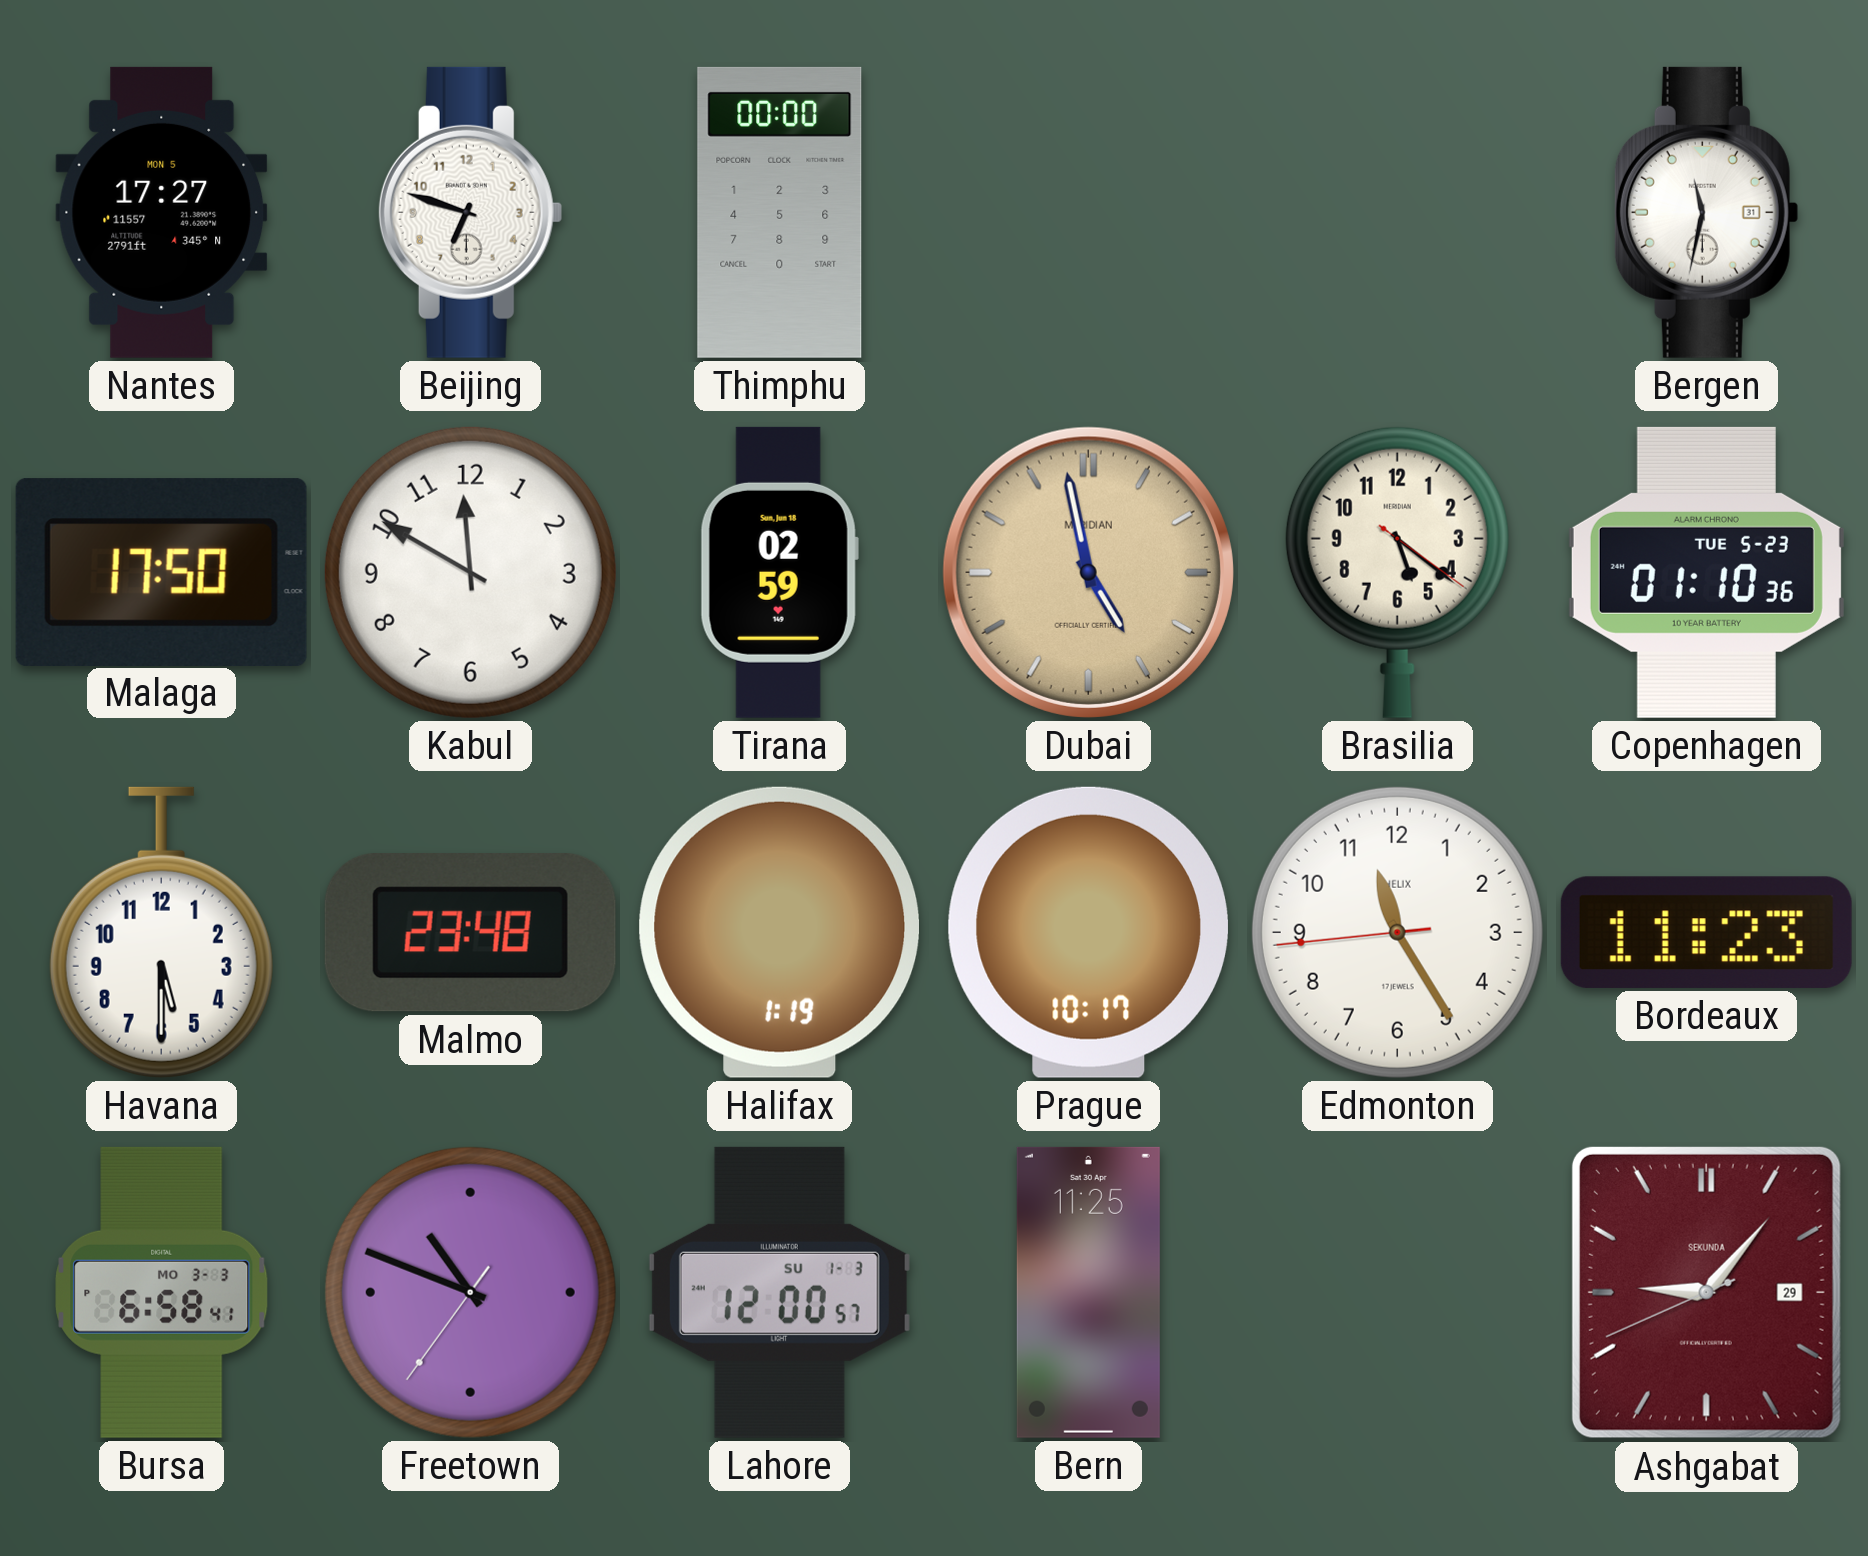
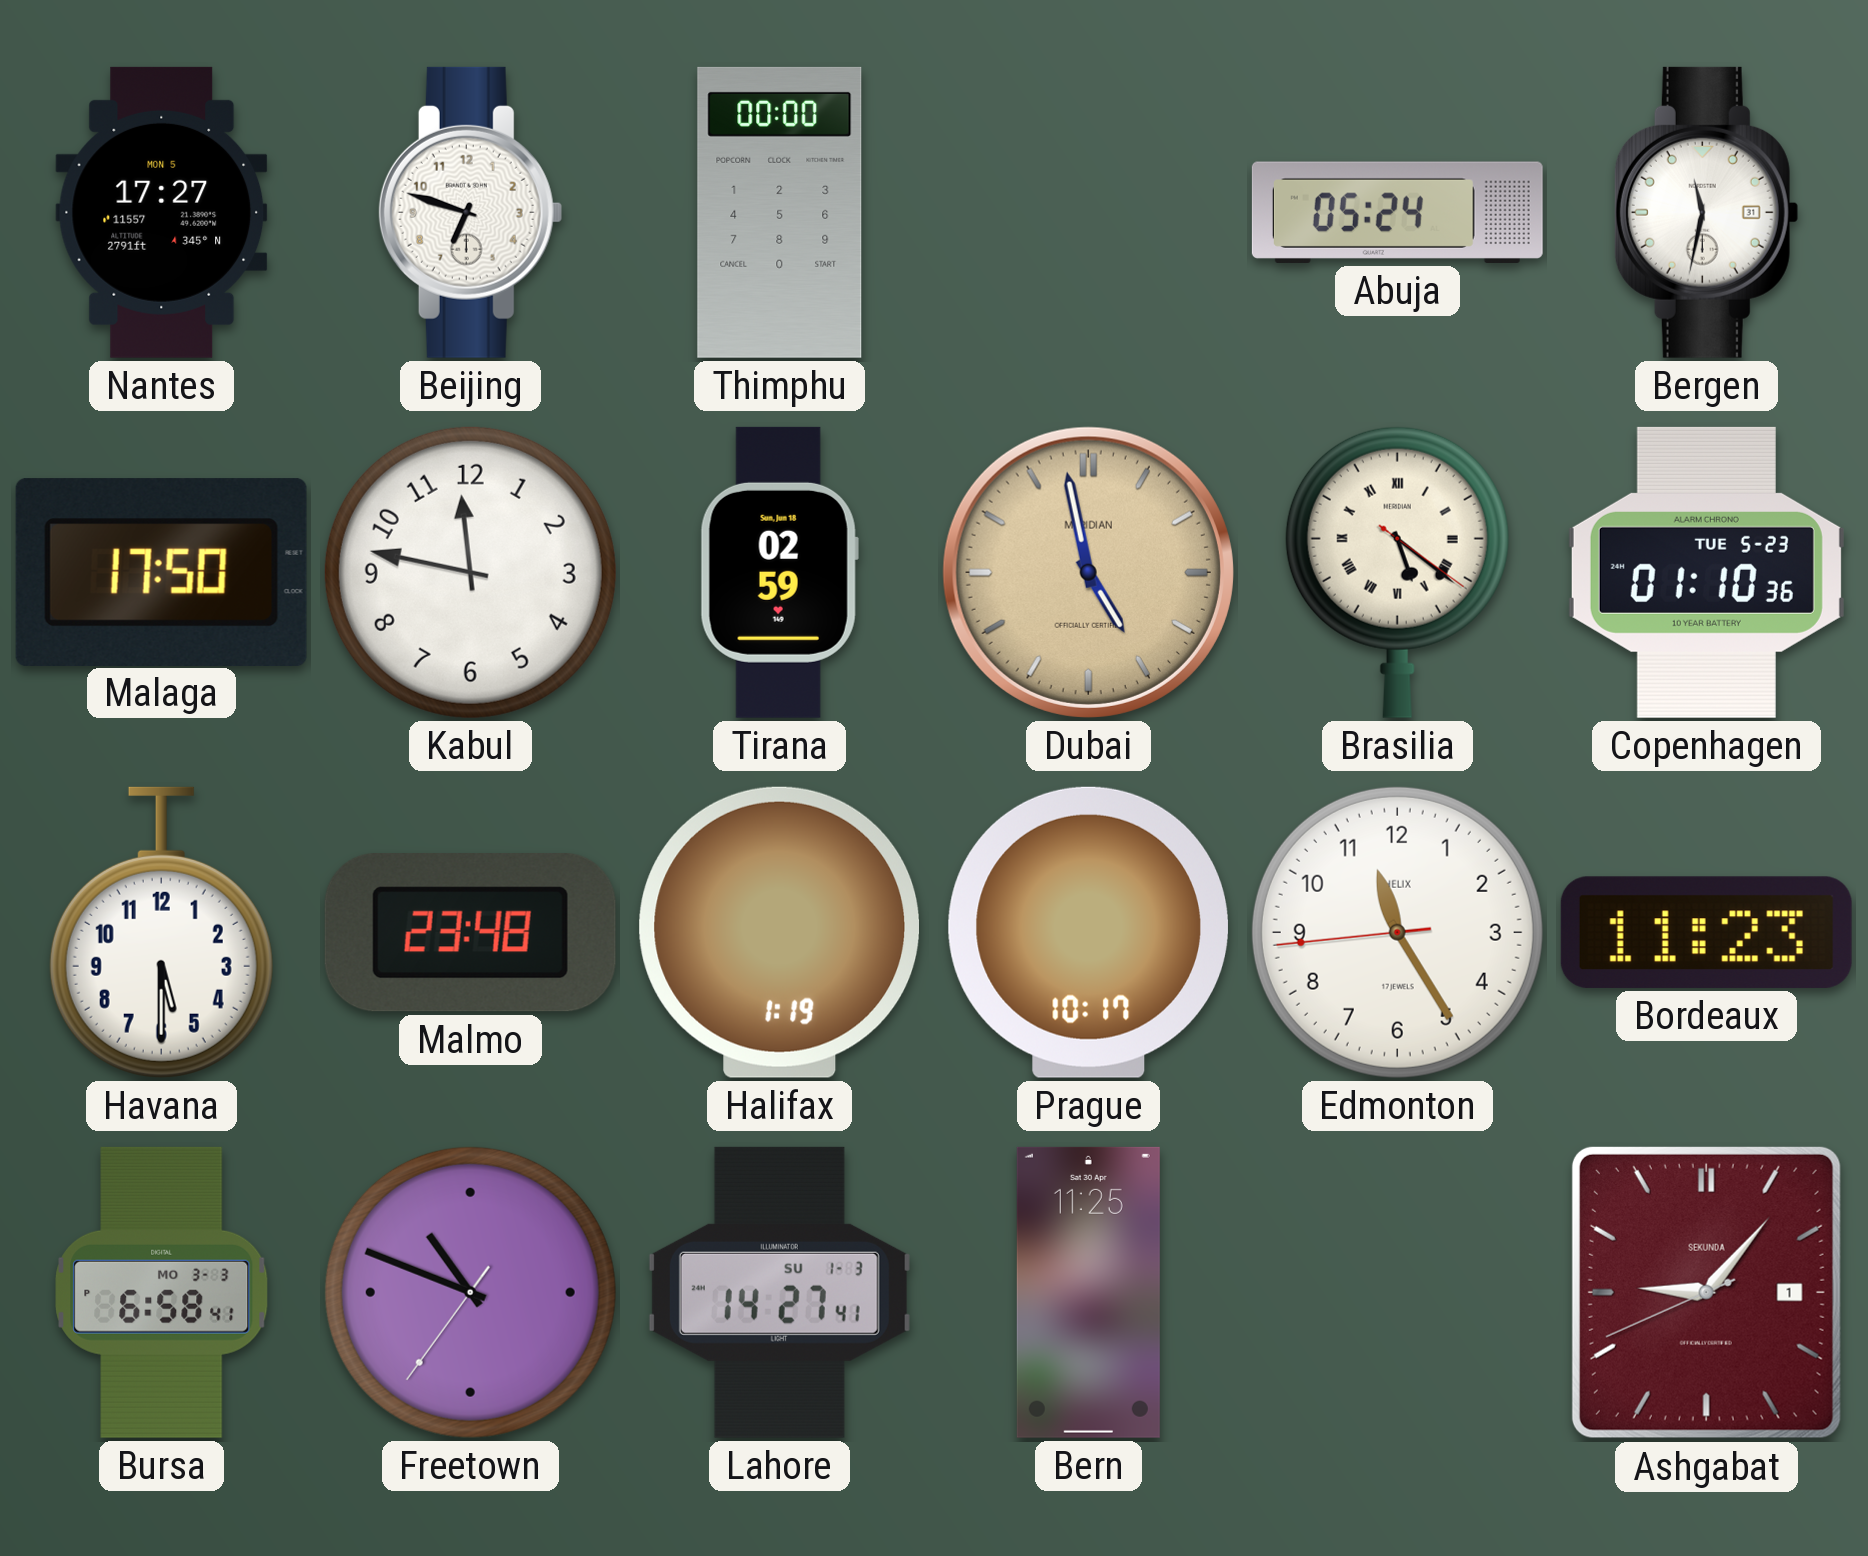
Abuja: none -> 05:24
Kabul: 11:50 -> 11:47
Brasilia numerals: Arabic -> Roman
Lahore: 12:00 -> 14:27
Ashgabat date: 29 -> 1
